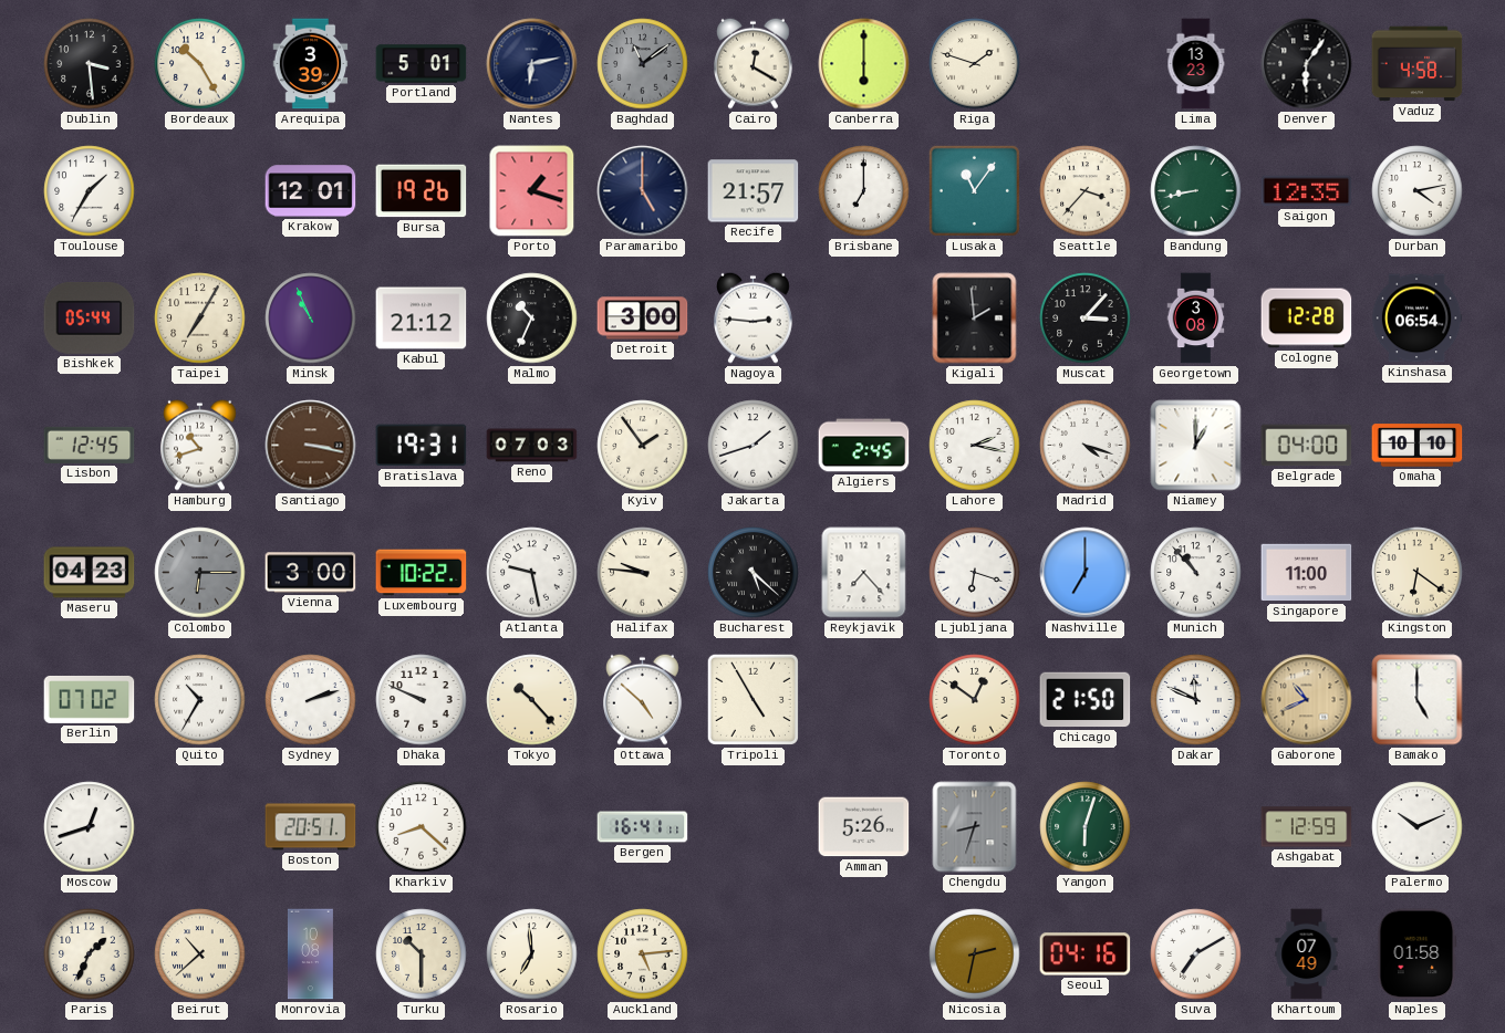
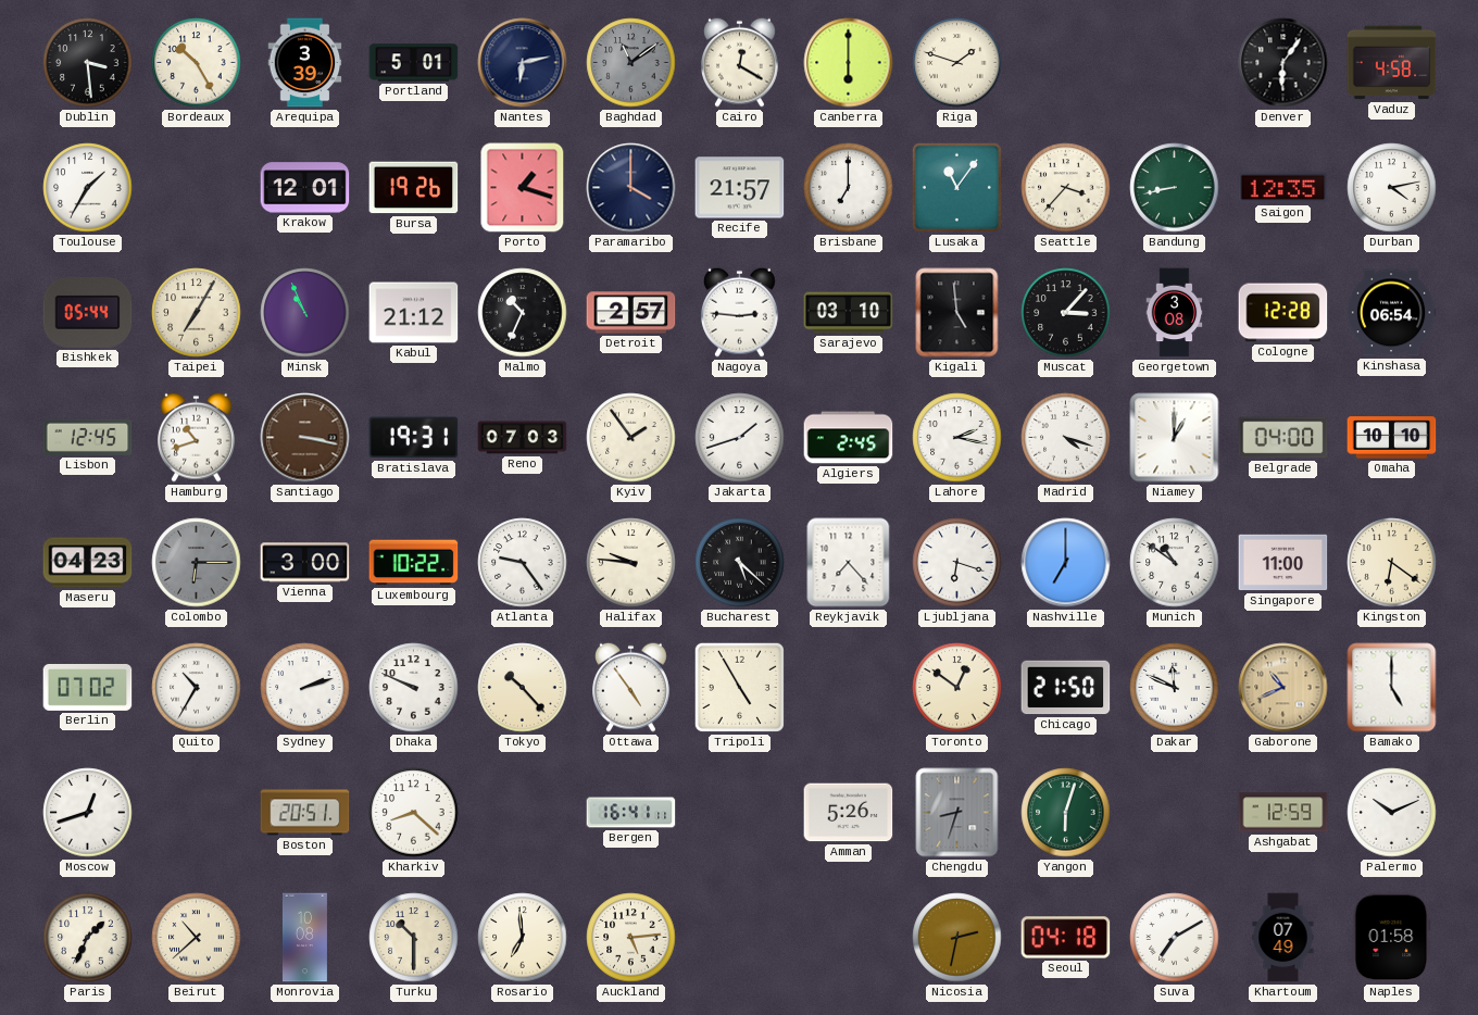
Lima: 13:23 -> none
Paramaribo: 5:00 -> 4:00
Detroit: 3:00 -> 2:57
Sarajevo: none -> 03:10
Kigali: 1:59 -> 4:59
Atlanta: 9:28 -> 9:24
Munich: 10:53 -> 10:51
Ottawa: 4:52 -> 4:54
Seoul: 04:16 -> 04:18
